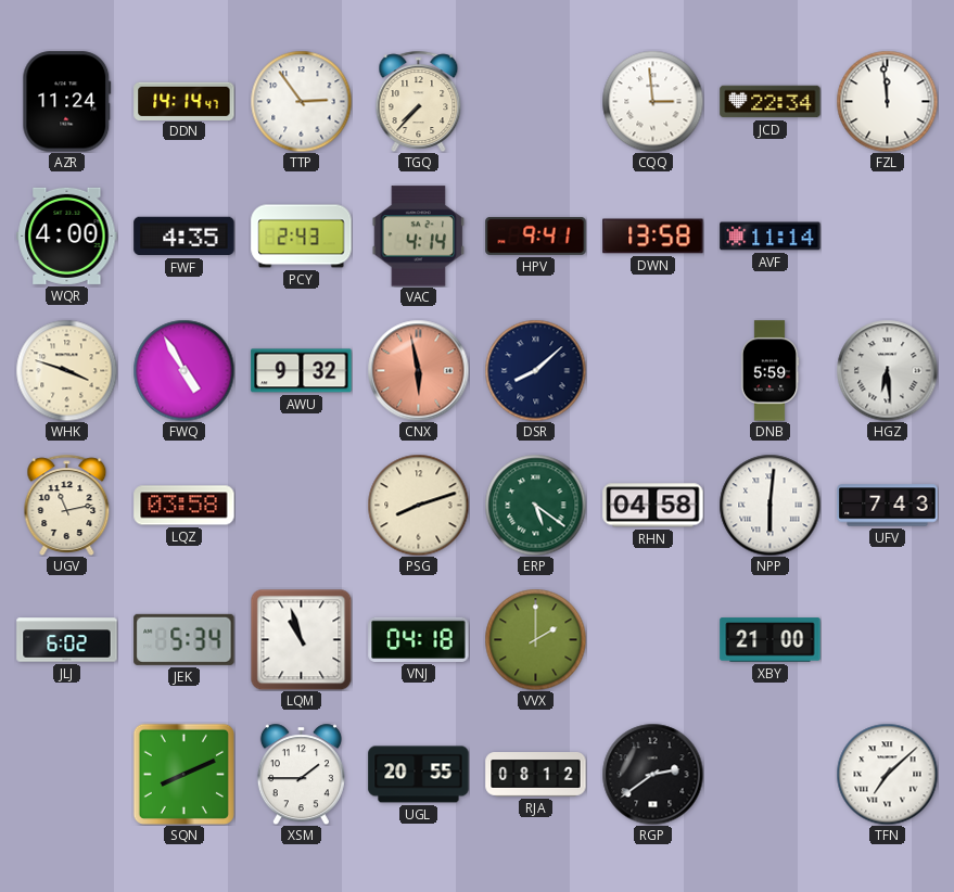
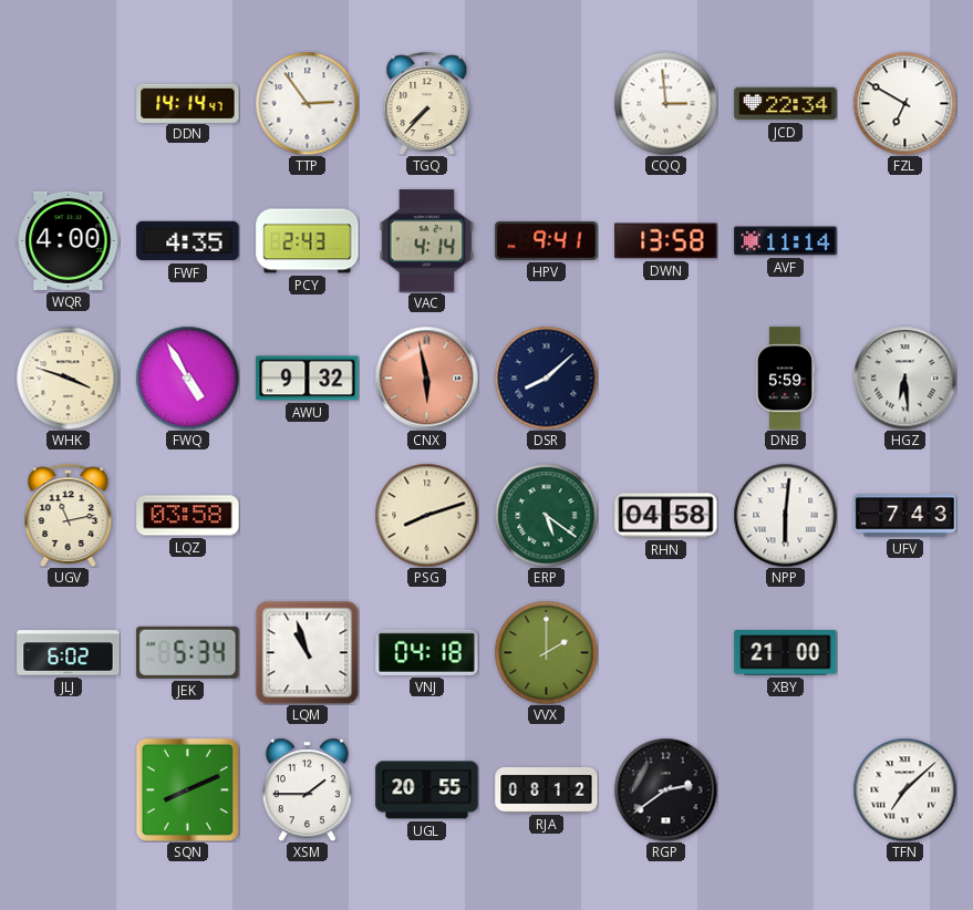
AZR: 11:24 -> none
FZL: 11:59 -> 6:50
